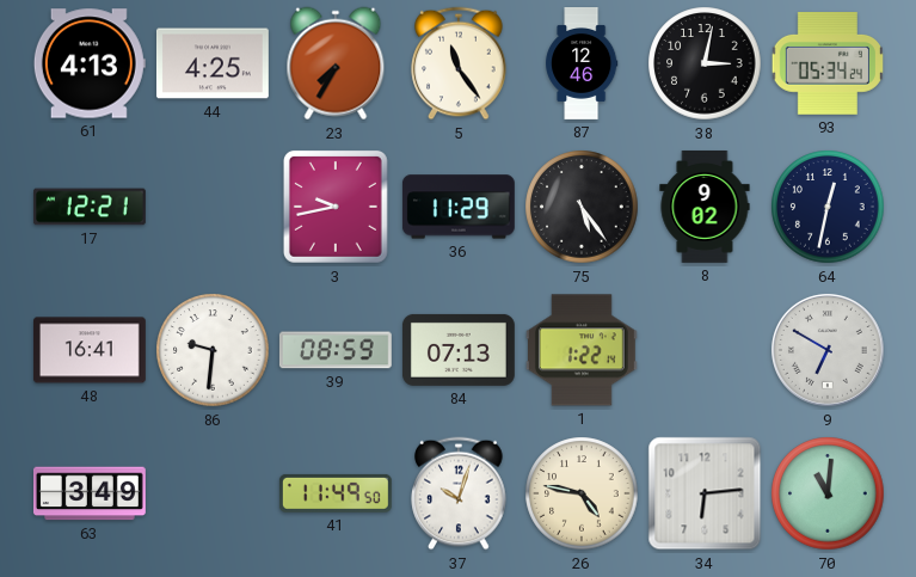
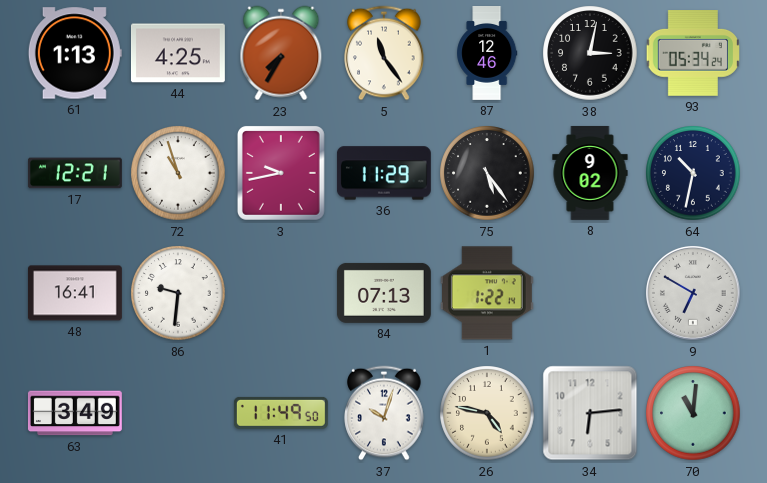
61: 4:13 -> 1:13
72: none -> 10:57
64: 12:32 -> 10:32
39: 08:59 -> none
